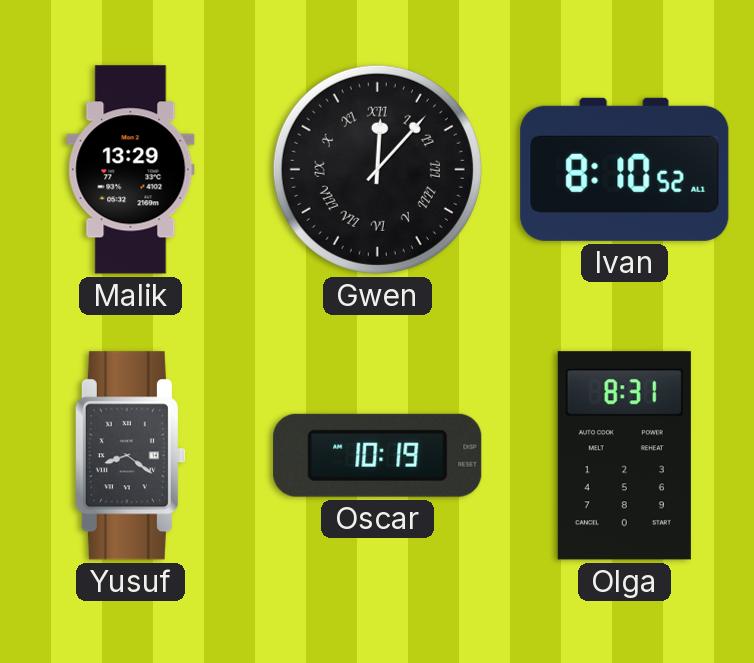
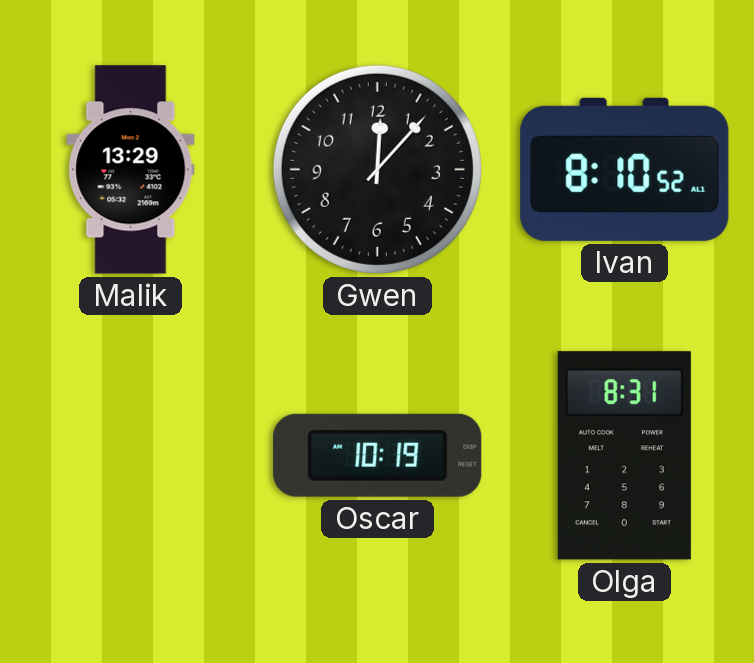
Gwen numerals: Roman -> Arabic
Yusuf: 8:21 -> none
